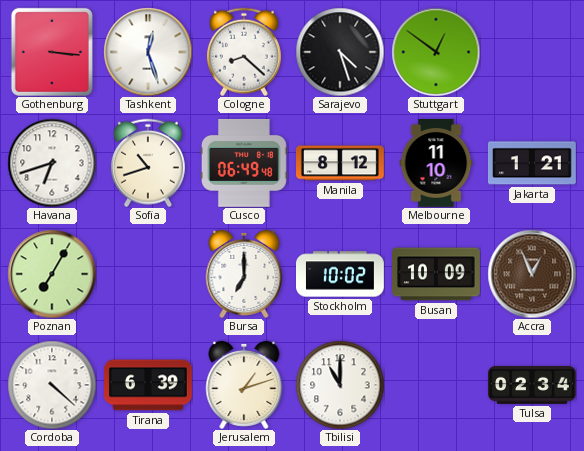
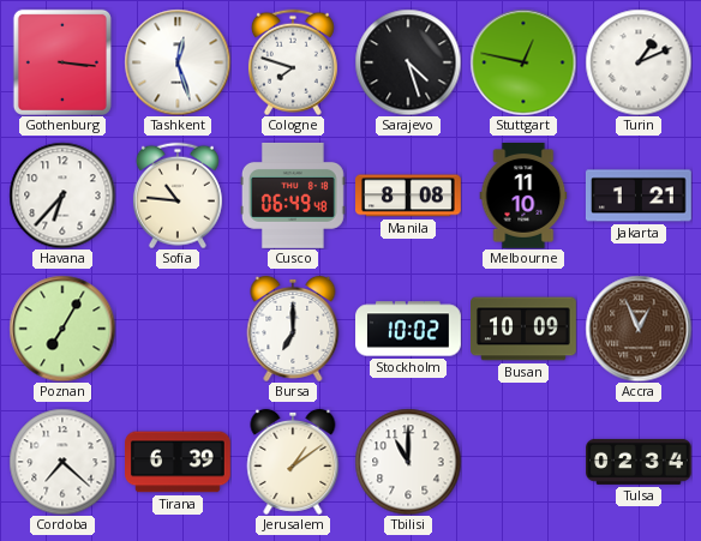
Cologne: 8:22 -> 7:48
Stuttgart: 12:51 -> 12:47
Turin: none -> 1:11
Havana: 6:42 -> 6:37
Sofia: 10:42 -> 10:46
Manila: 8:12 -> 8:08
Cordoba: 4:22 -> 7:22
Jerusalem: 1:12 -> 1:09
